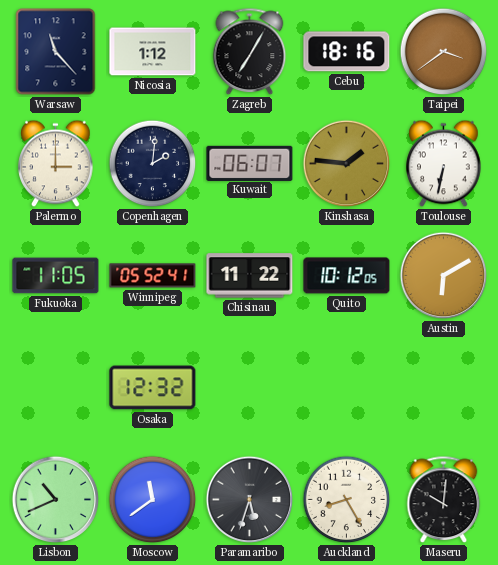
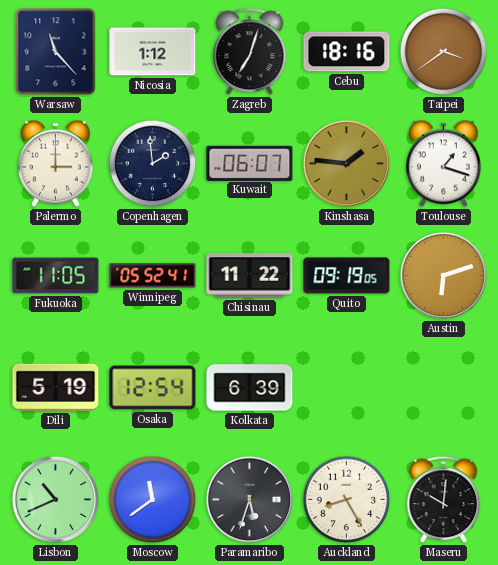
Zagreb: 7:05 -> 7:03
Copenhagen: 2:01 -> 1:59
Toulouse: 6:32 -> 1:18
Quito: 10:12 -> 09:19
Austin: 6:10 -> 6:12
Dili: none -> 5:19
Osaka: 12:32 -> 12:54
Kolkata: none -> 6:39
